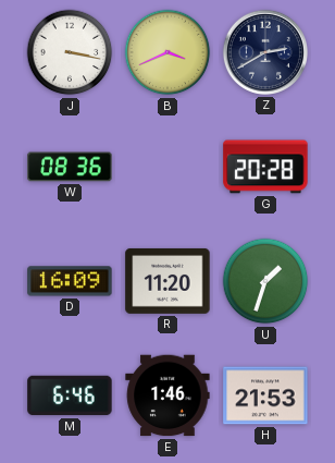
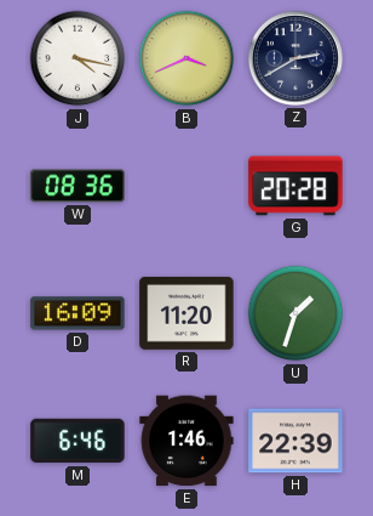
J: 3:17 -> 4:17
H: 21:53 -> 22:39
